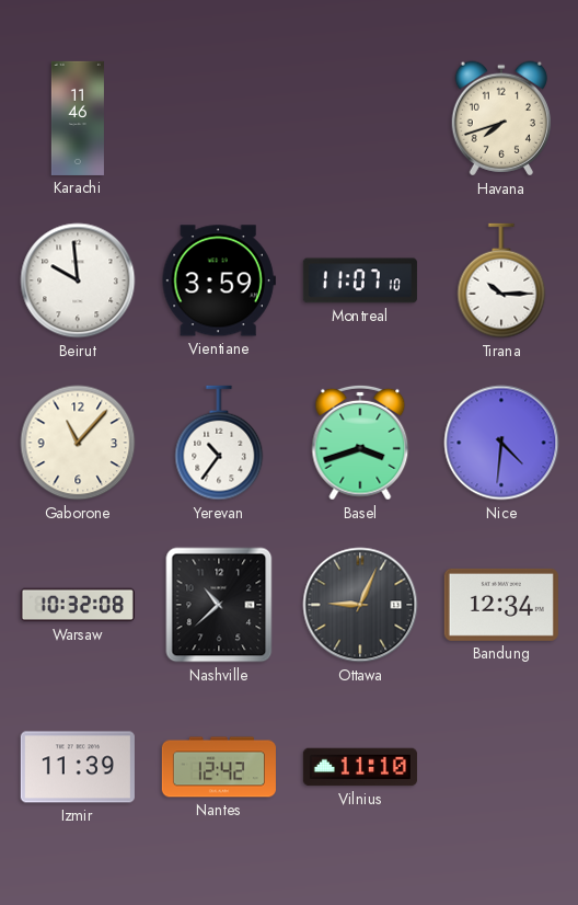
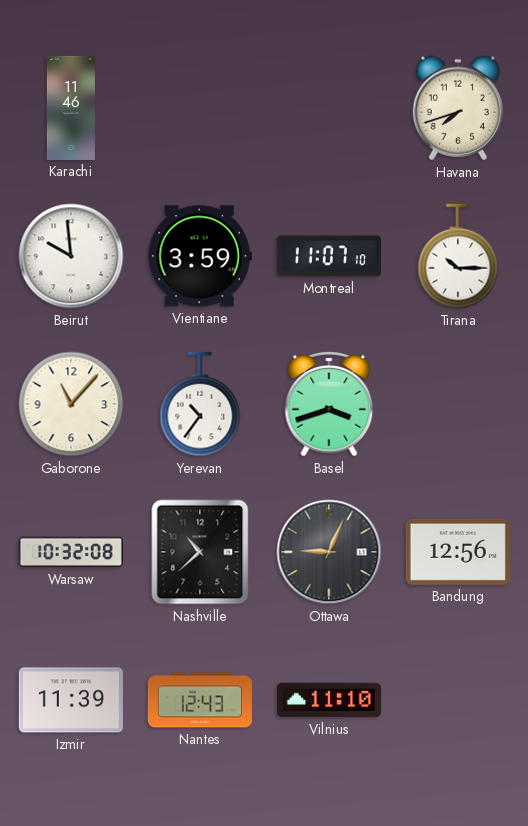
Nice: 4:31 -> none
Bandung: 12:34 -> 12:56
Nantes: 12:42 -> 12:43
